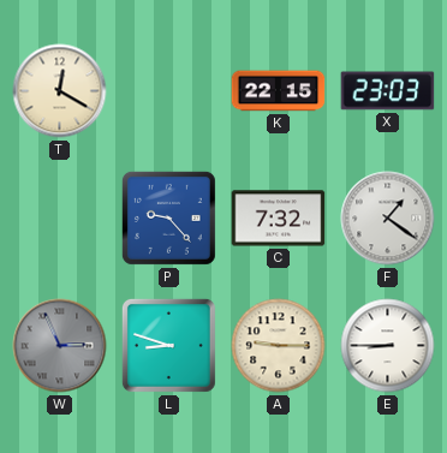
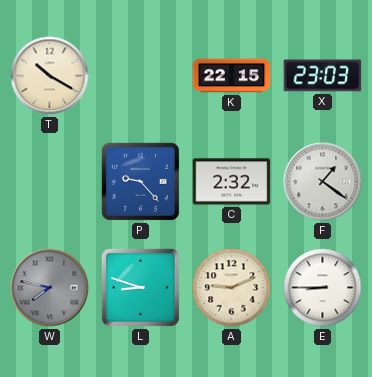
T: 12:20 -> 10:20
C: 7:32 -> 2:32
W: 2:56 -> 7:47
A: 9:15 -> 9:11
